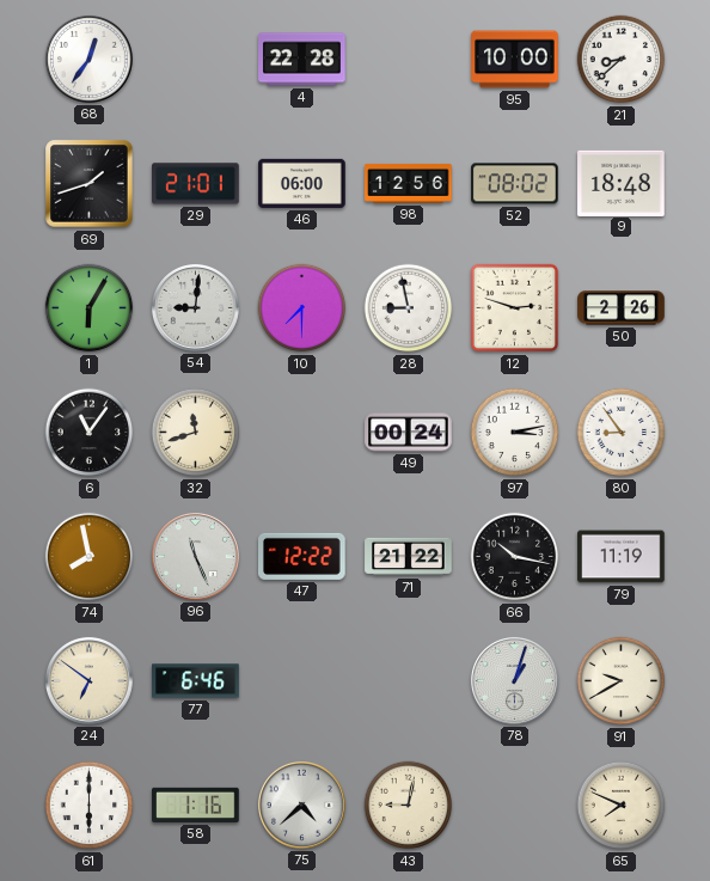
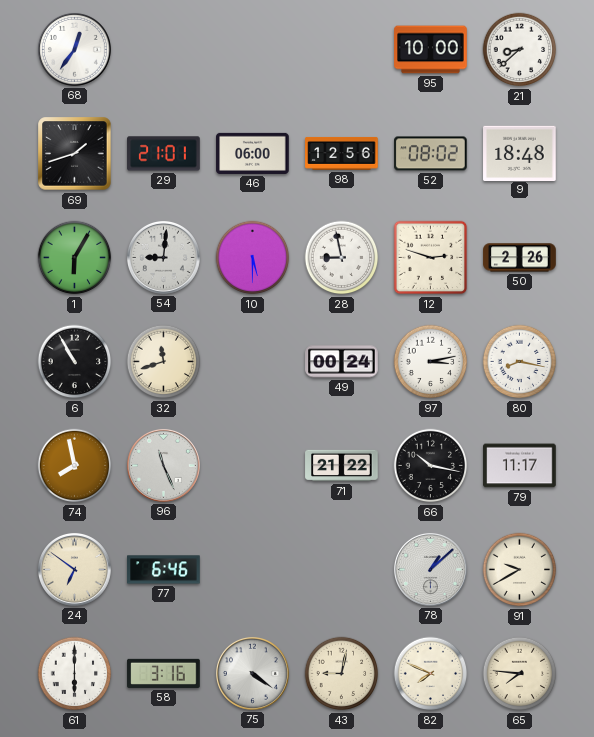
4: 22:28 -> none
10: 7:30 -> 5:30
6: 11:06 -> 10:55
80: 8:54 -> 8:17
47: 12:22 -> none
79: 11:19 -> 11:17
78: 1:03 -> 1:08
58: 1:16 -> 3:16
75: 4:38 -> 4:21
82: none -> 7:49
65: 7:49 -> 7:46
